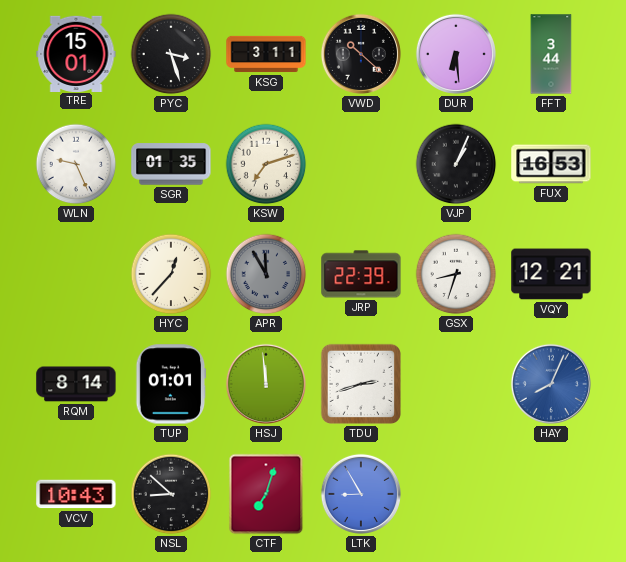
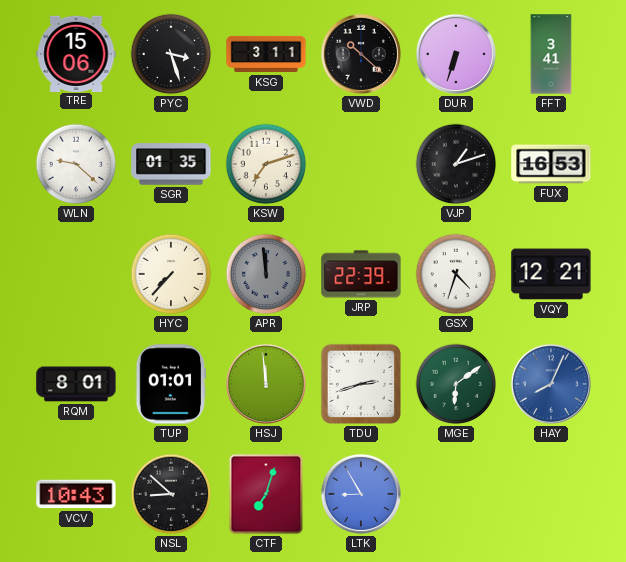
TRE: 15:01 -> 15:06
DUR: 6:29 -> 6:33
FFT: 3:44 -> 3:41
WLN: 9:26 -> 9:22
VJP: 1:04 -> 1:12
HYC: 12:37 -> 7:37
APR: 11:55 -> 11:59
GSX: 8:33 -> 4:33
RQM: 8:14 -> 8:01
MGE: none -> 6:09
